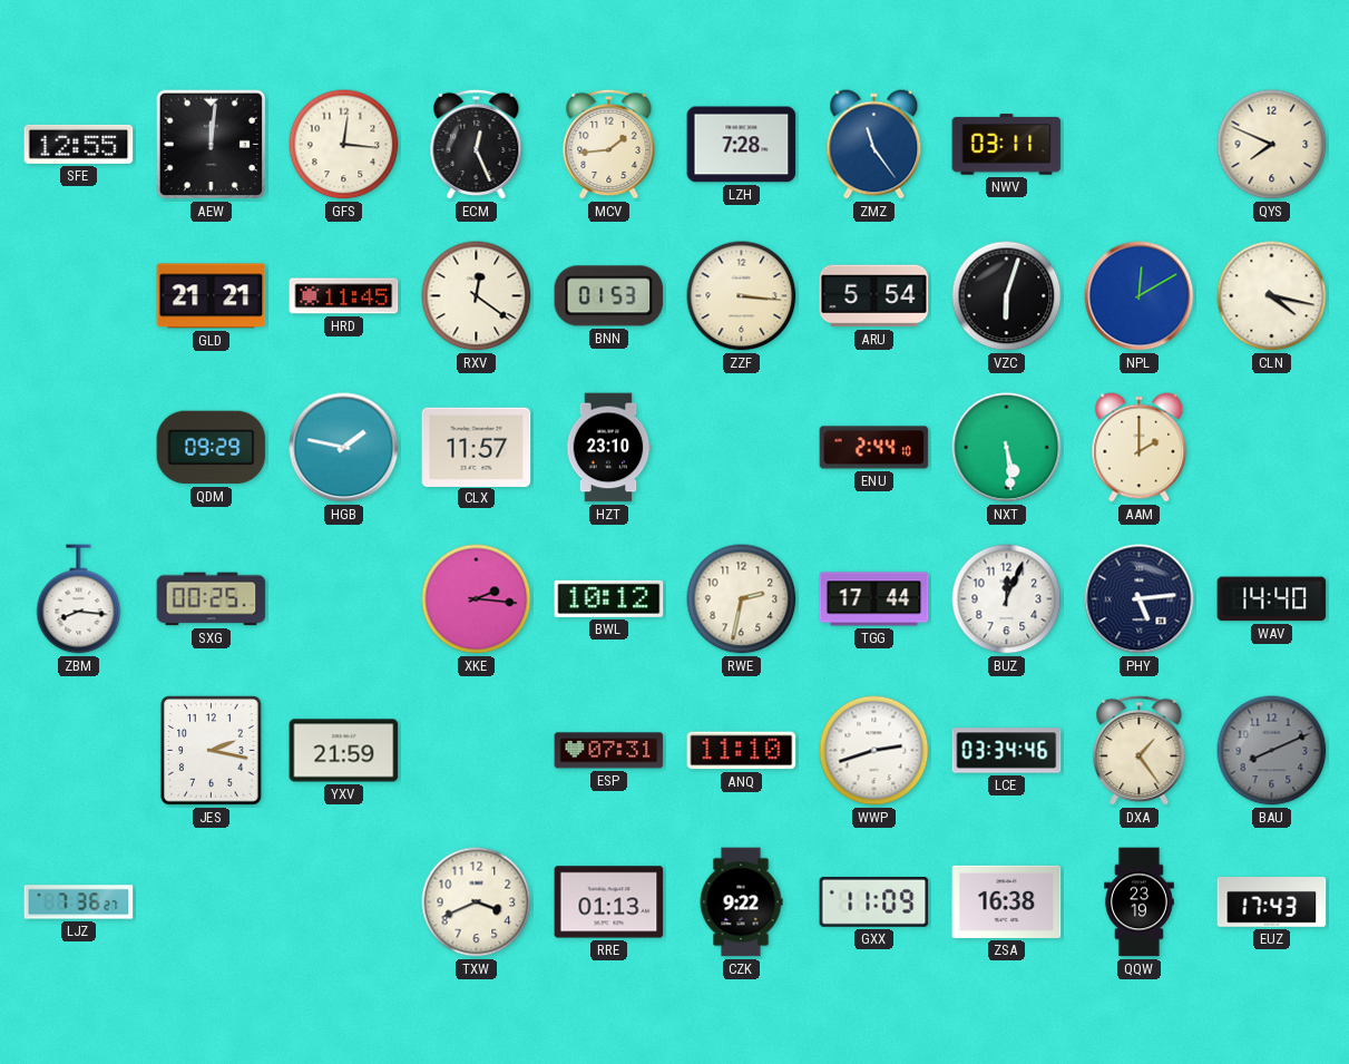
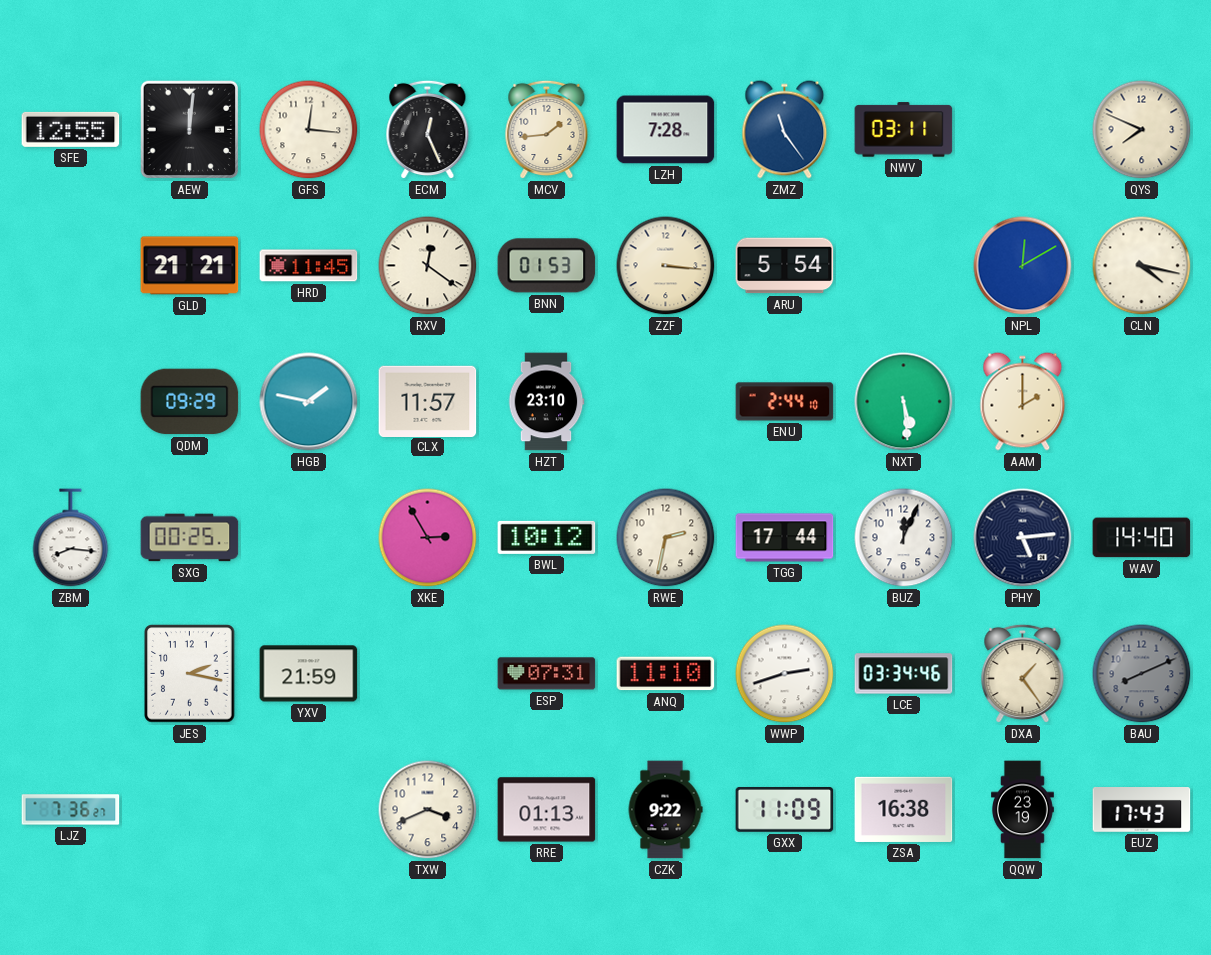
VZC: 6:03 -> none
XKE: 2:16 -> 2:55
